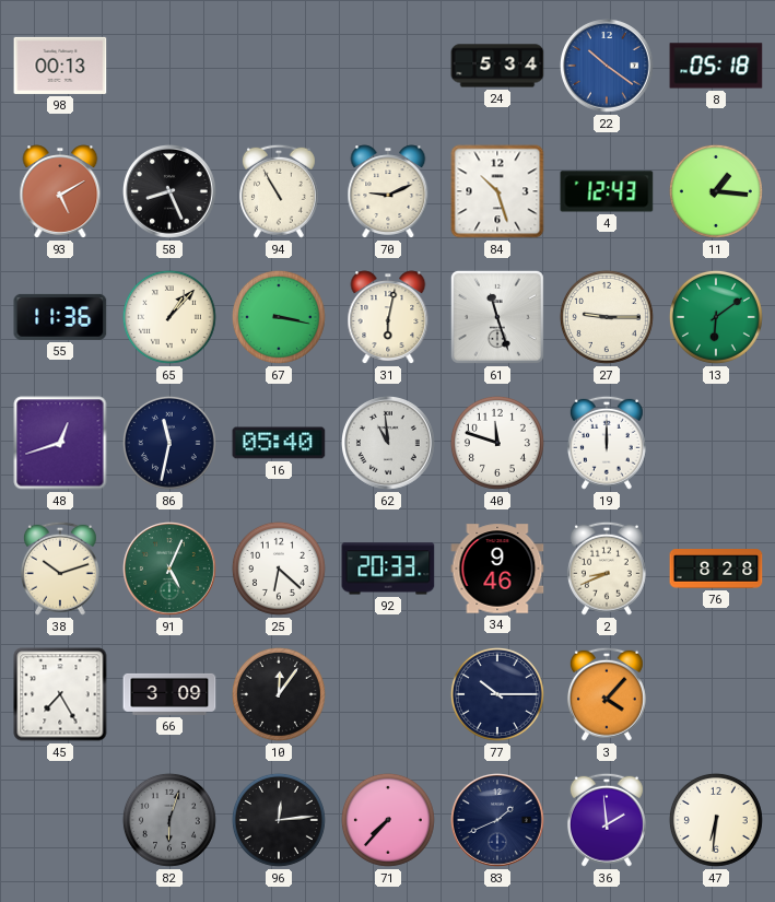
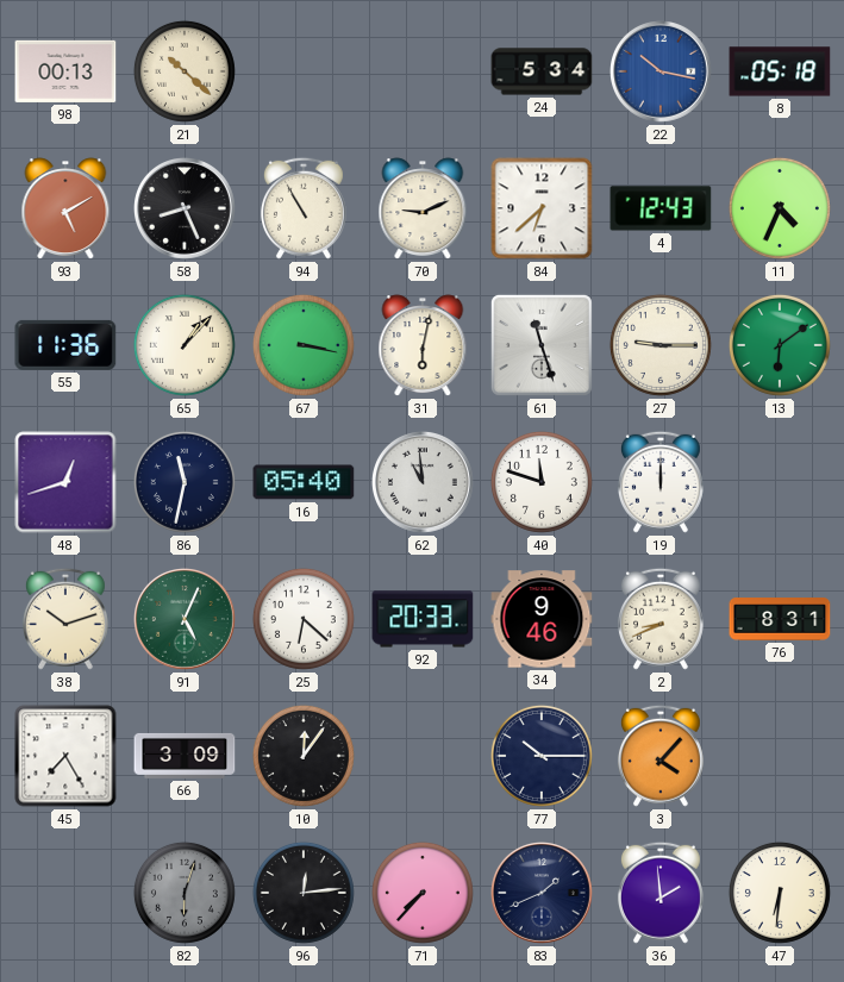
21: none -> 10:22
22: 10:21 -> 10:17
84: 10:27 -> 6:38
11: 1:16 -> 4:34
76: 8:28 -> 8:31
